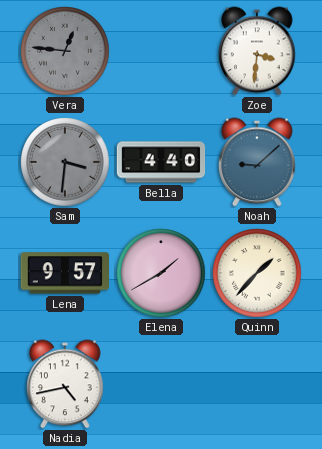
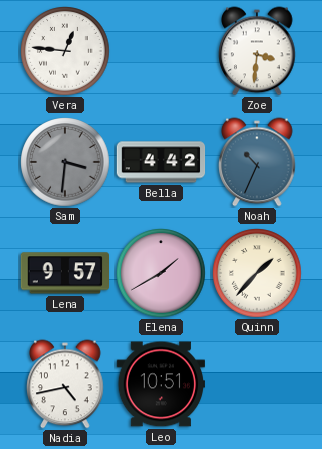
Vera dial: grey -> white
Bella: 4:40 -> 4:42
Noah: 9:08 -> 10:34
Leo: none -> 10:51
